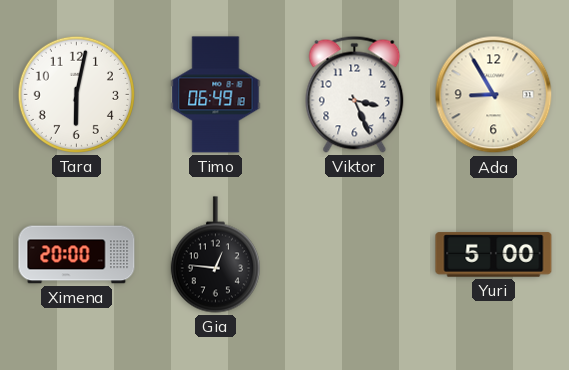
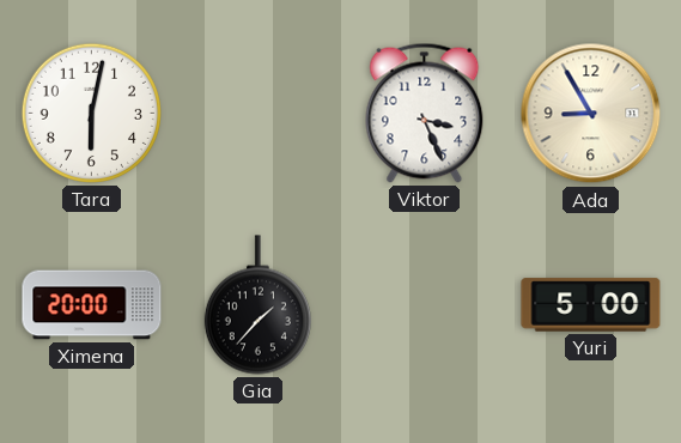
Timo: 06:49 -> none
Gia: 12:46 -> 1:37
